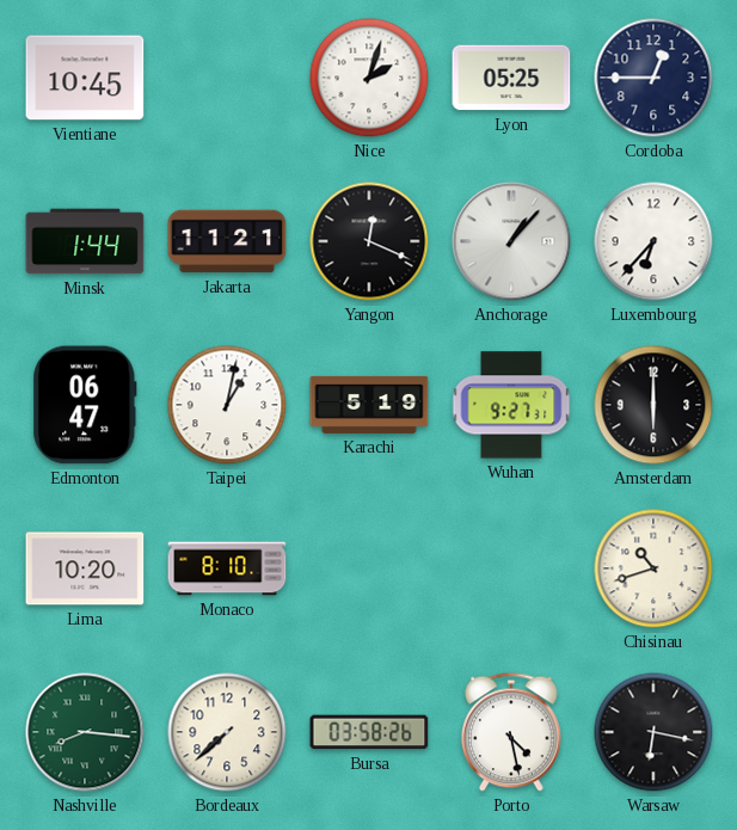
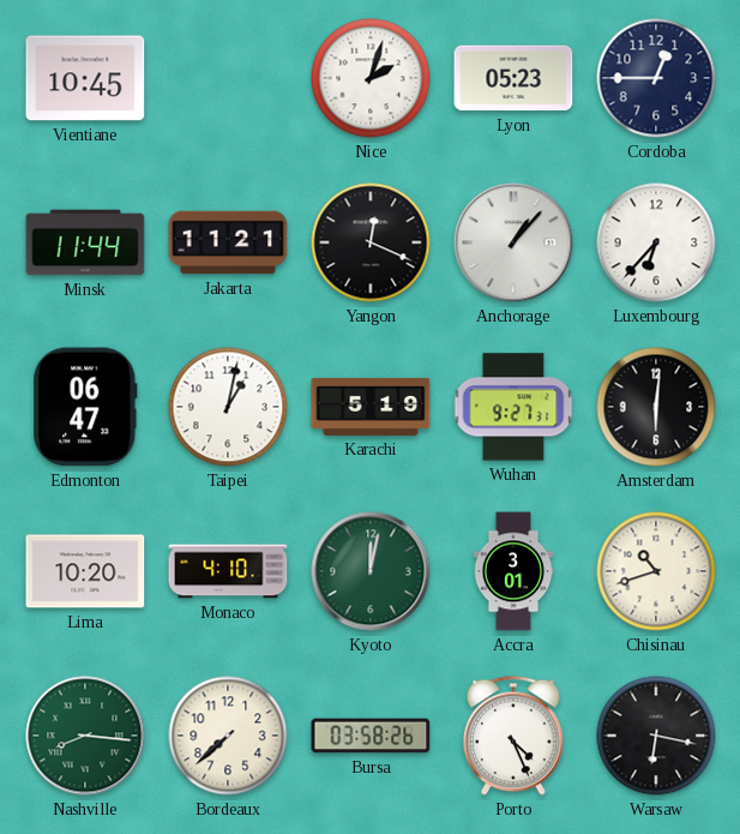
Lyon: 05:25 -> 05:23
Minsk: 1:44 -> 11:44
Amsterdam: 6:00 -> 6:01
Monaco: 8:10 -> 4:10
Kyoto: none -> 12:02
Accra: none -> 3:01
Porto: 4:28 -> 4:26
